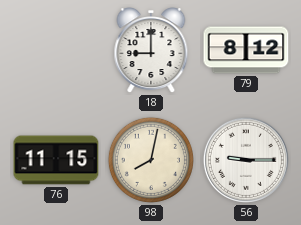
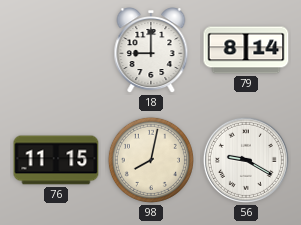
79: 8:12 -> 8:14
56: 9:15 -> 9:20
